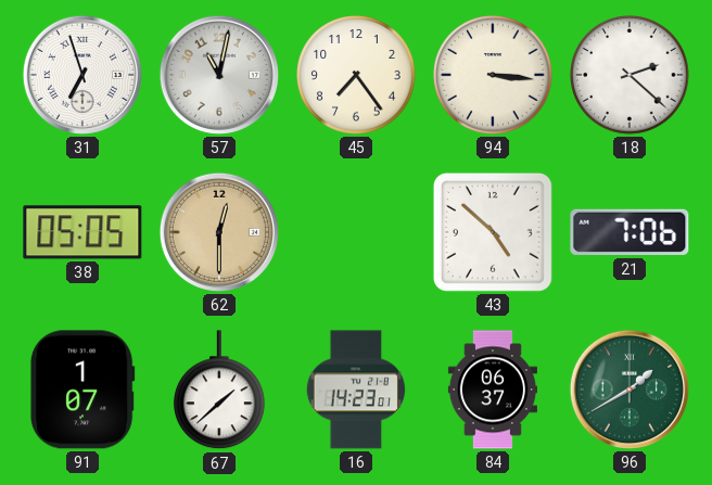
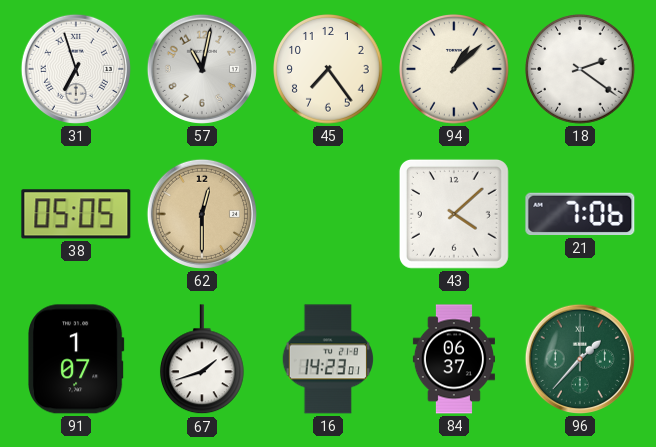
94: 3:16 -> 1:08
18: 2:22 -> 2:21
43: 4:52 -> 4:08
67: 1:38 -> 1:42
96: 1:40 -> 1:37
